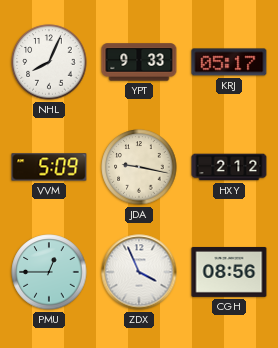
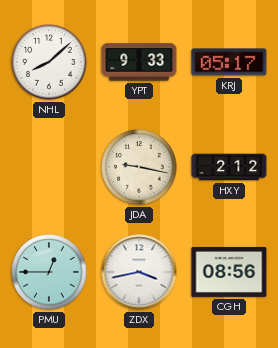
NHL: 8:04 -> 8:08
VVM: 5:09 -> none
ZDX: 3:56 -> 3:43
